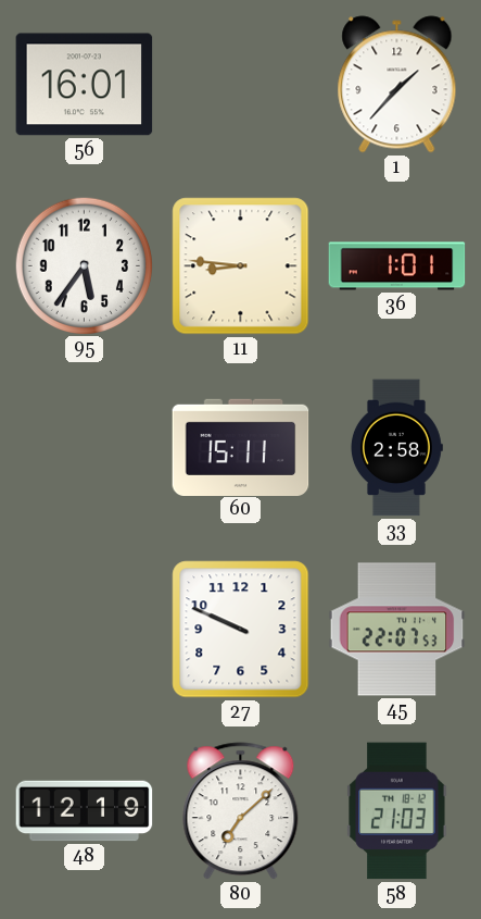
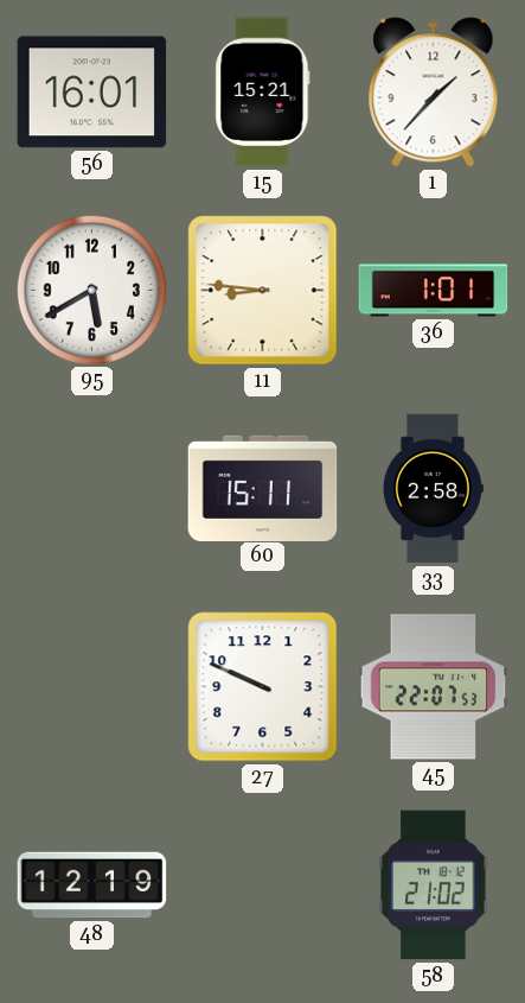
15: none -> 15:21
95: 5:36 -> 5:40
80: 7:08 -> none
58: 21:03 -> 21:02
